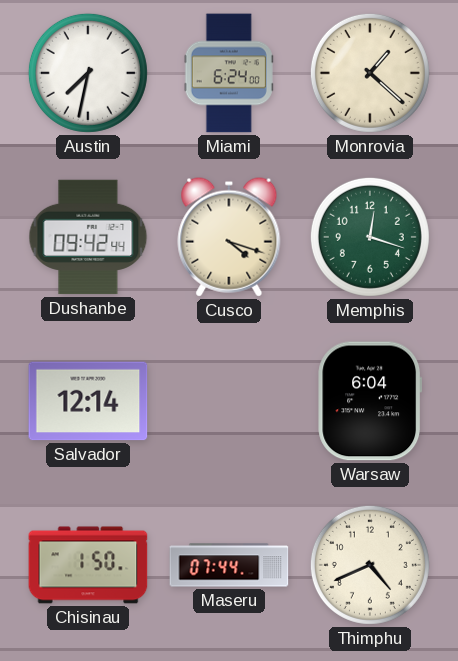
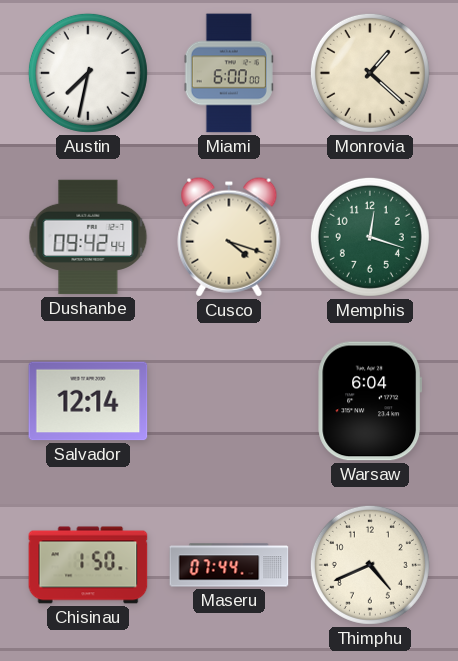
Miami: 6:24 -> 6:00
